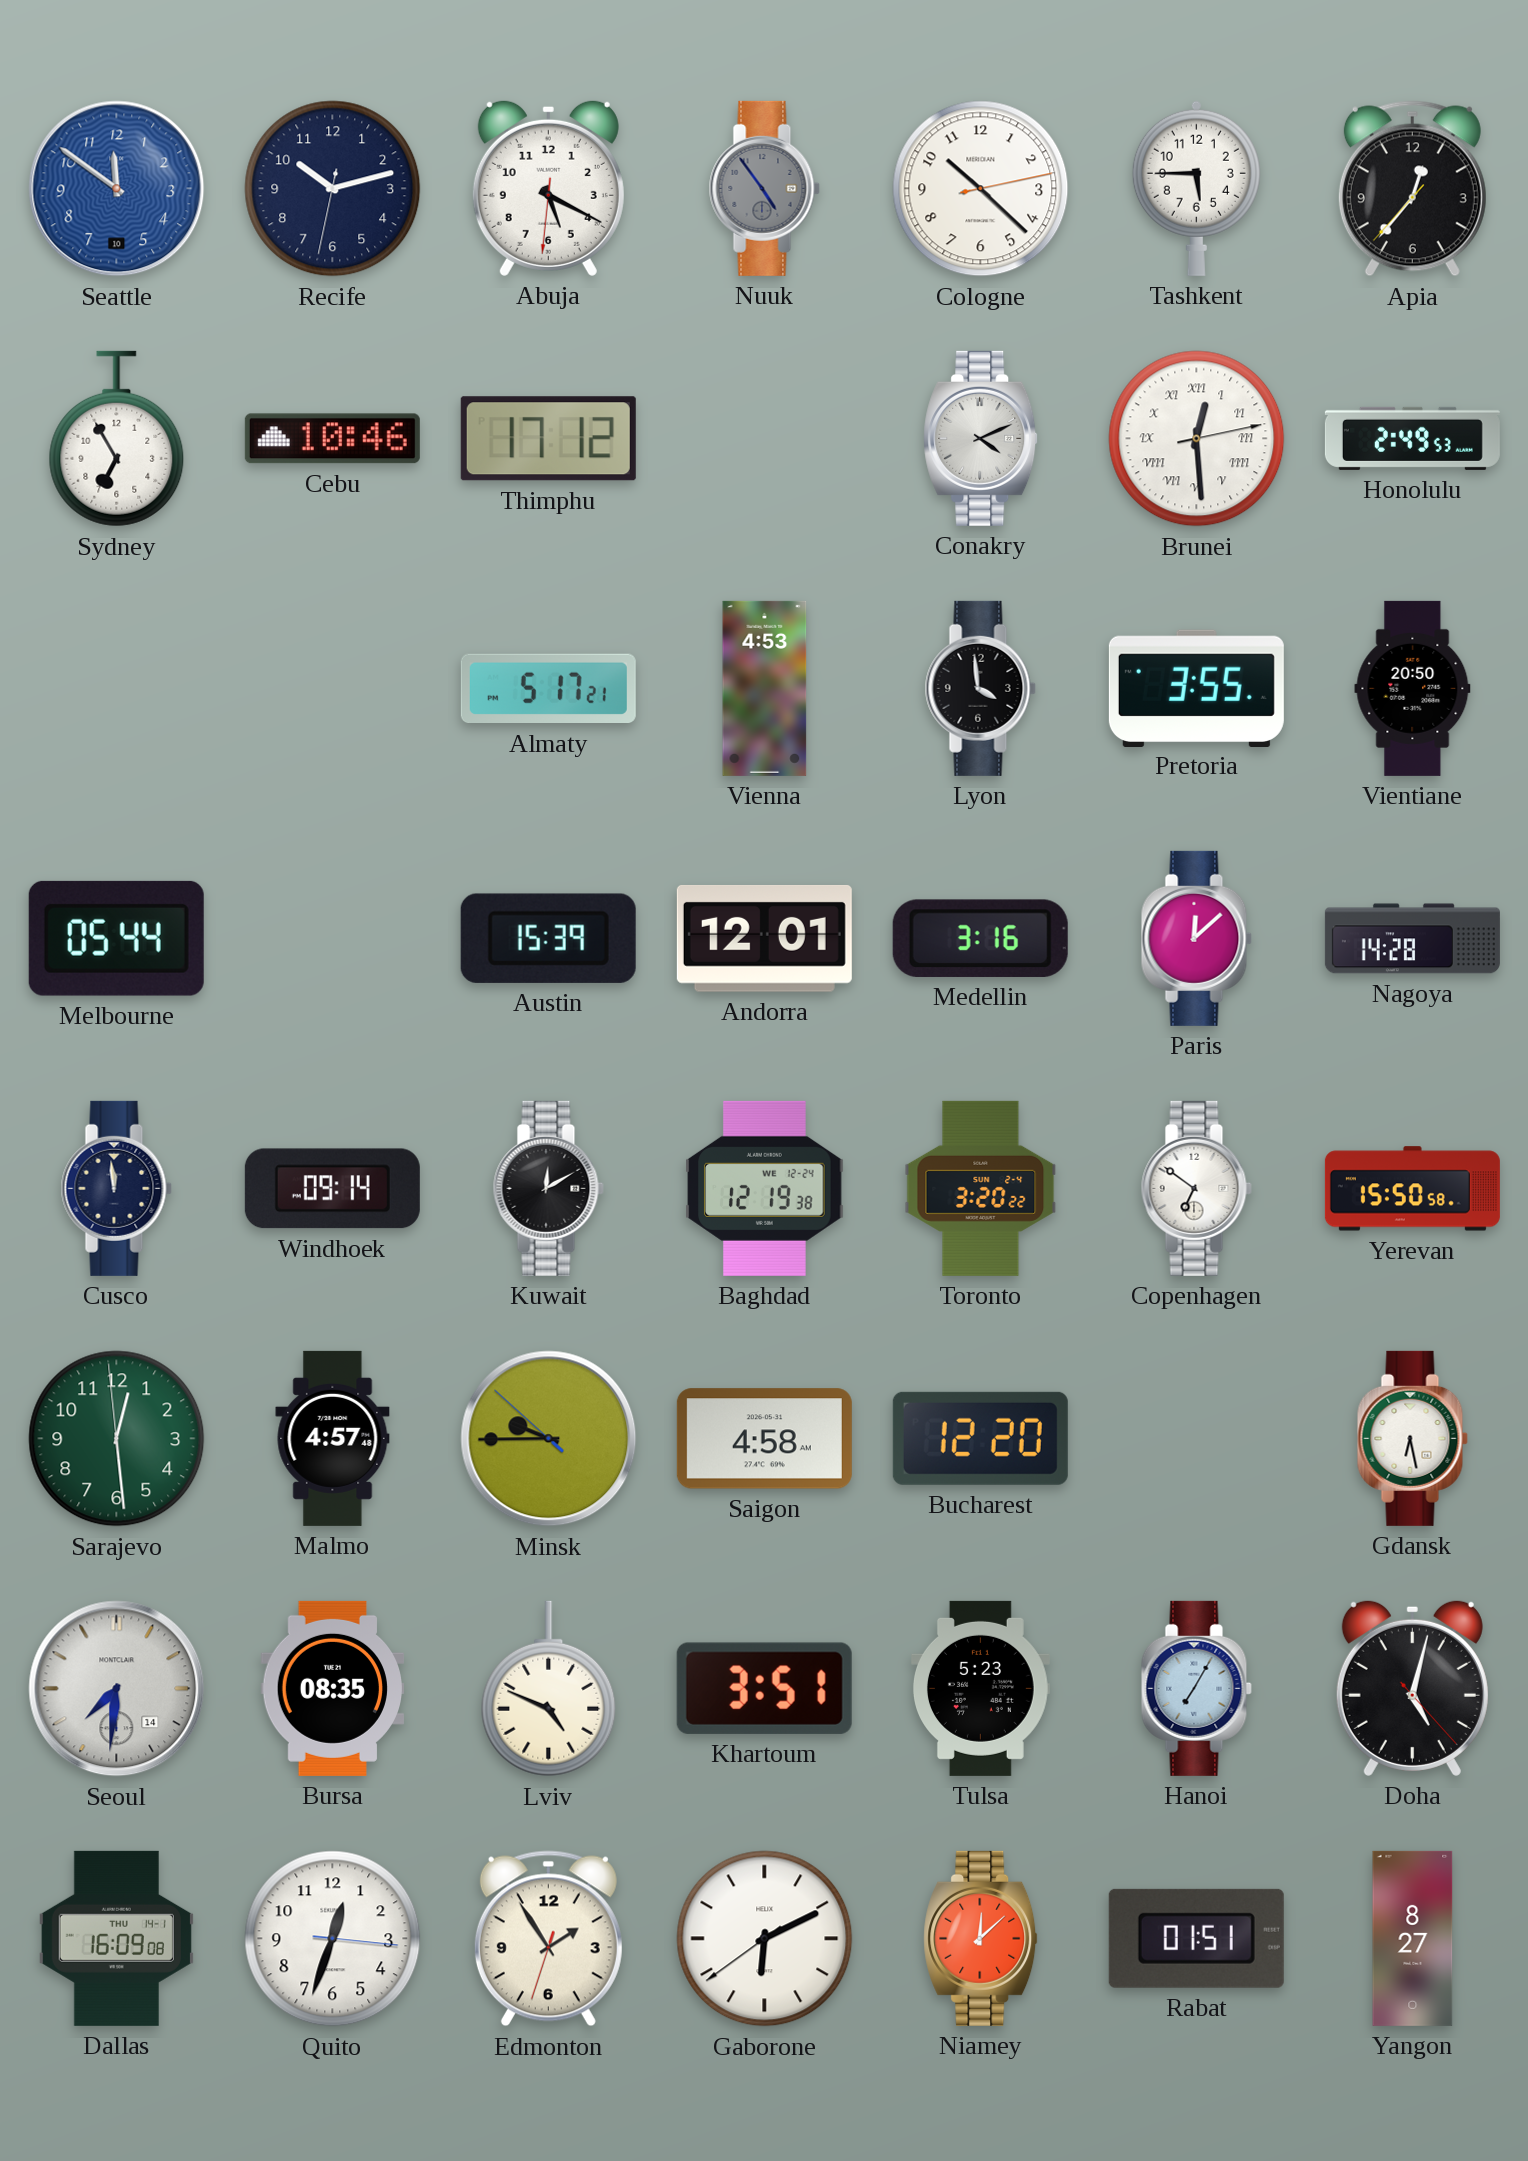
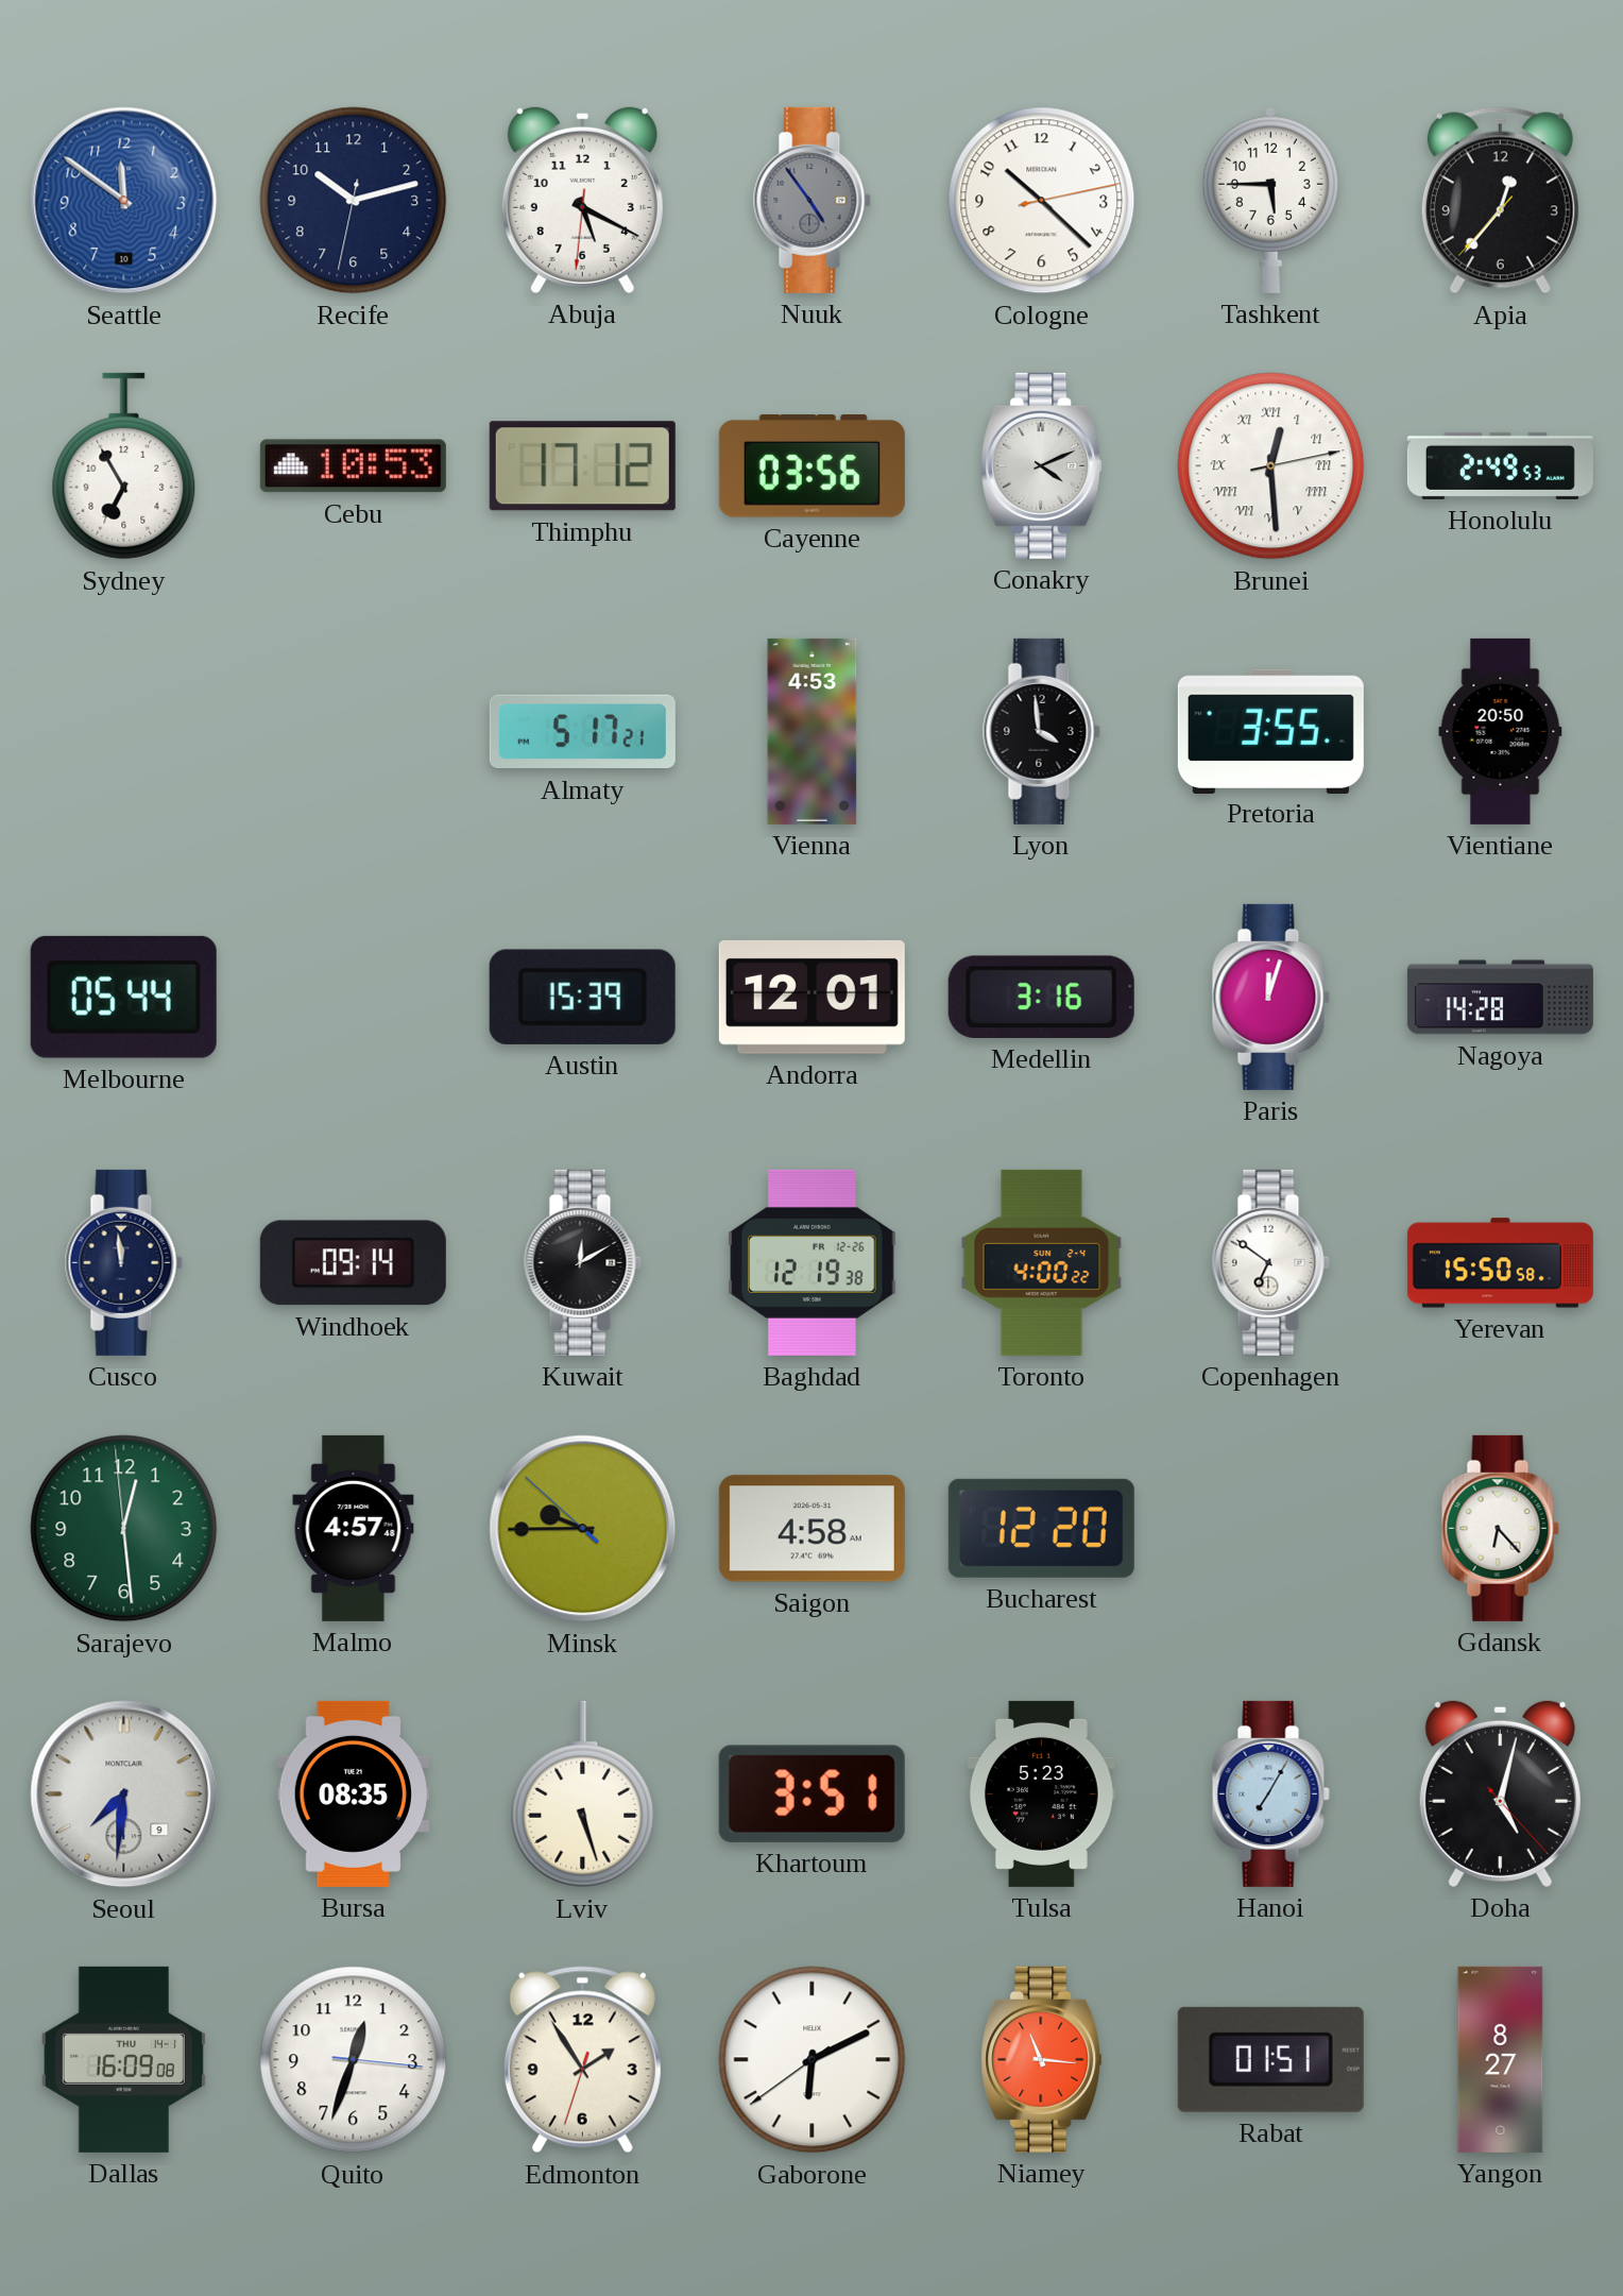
Cebu: 10:46 -> 10:53
Cayenne: none -> 03:56
Paris: 12:08 -> 12:03
Baghdad date: WE 12-24 -> FR 12-26
Toronto: 3:20 -> 4:00
Gdansk: 6:28 -> 6:23
Seoul date: 14 -> 9
Lviv: 4:49 -> 5:27
Niamey: 12:08 -> 11:16
